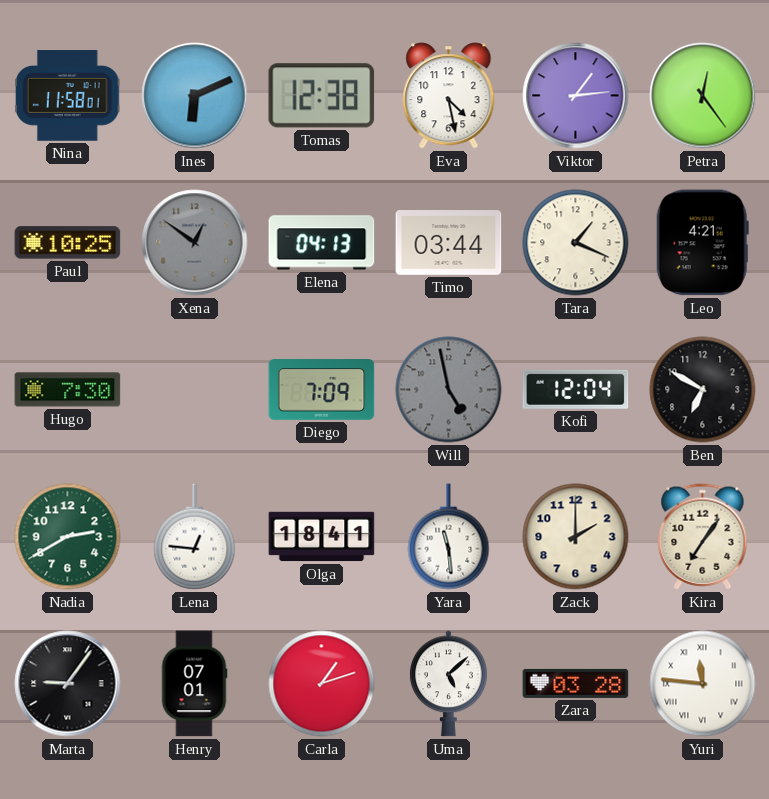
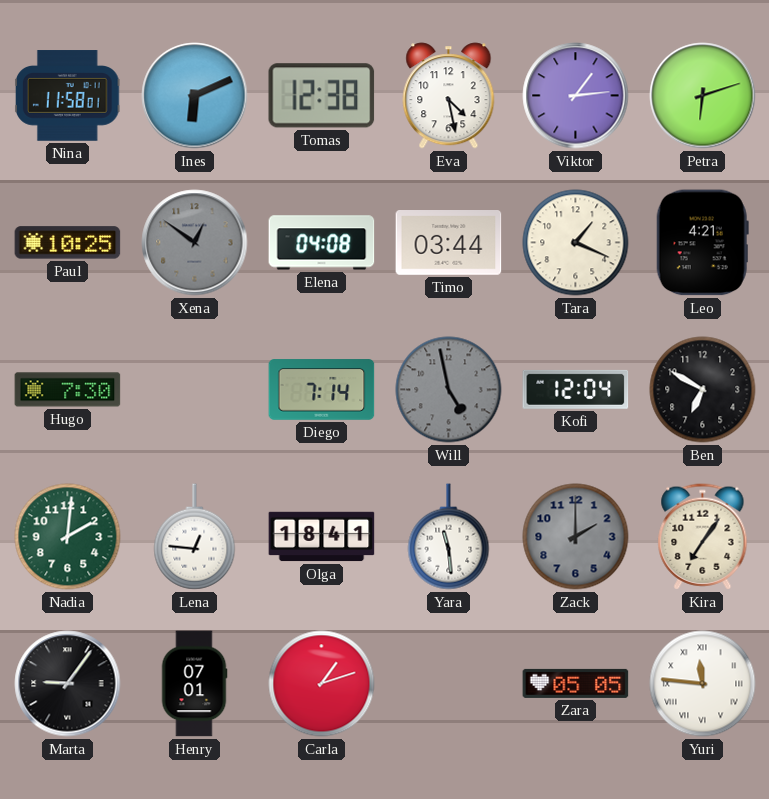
Petra: 12:24 -> 6:12
Elena: 04:13 -> 04:08
Diego: 7:09 -> 7:14
Nadia: 2:40 -> 2:01
Zack dial: cream -> grey
Uma: 5:08 -> none
Zara: 03:28 -> 05:05
